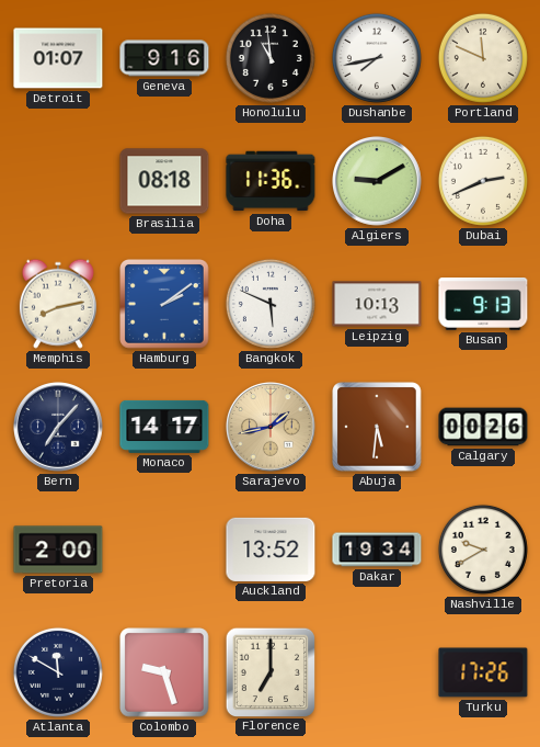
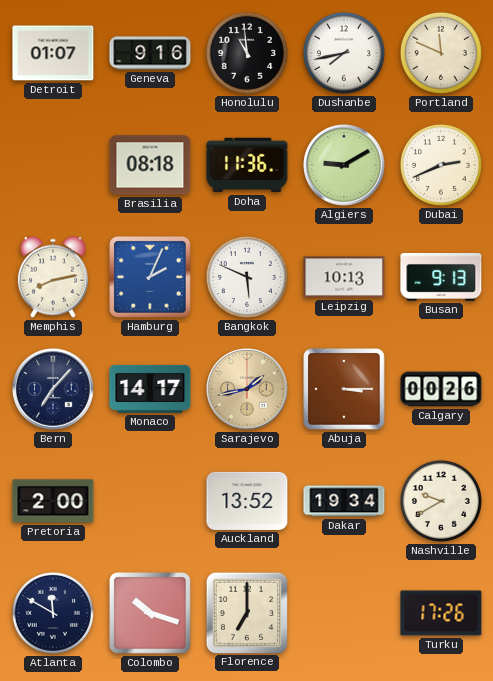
Hamburg: 2:09 -> 2:04
Abuja: 5:31 -> 3:15
Colombo: 9:27 -> 10:18
